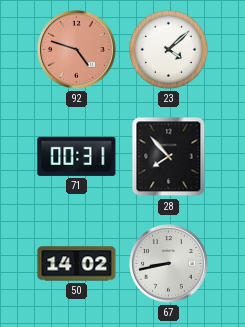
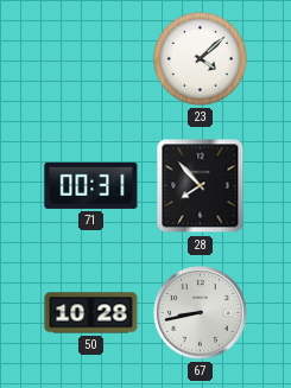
92: 4:48 -> none
50: 14:02 -> 10:28
